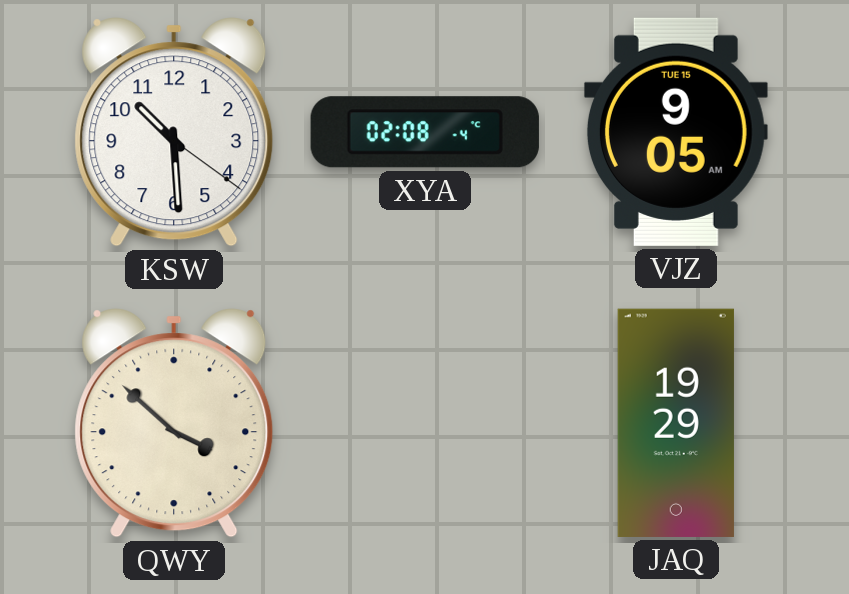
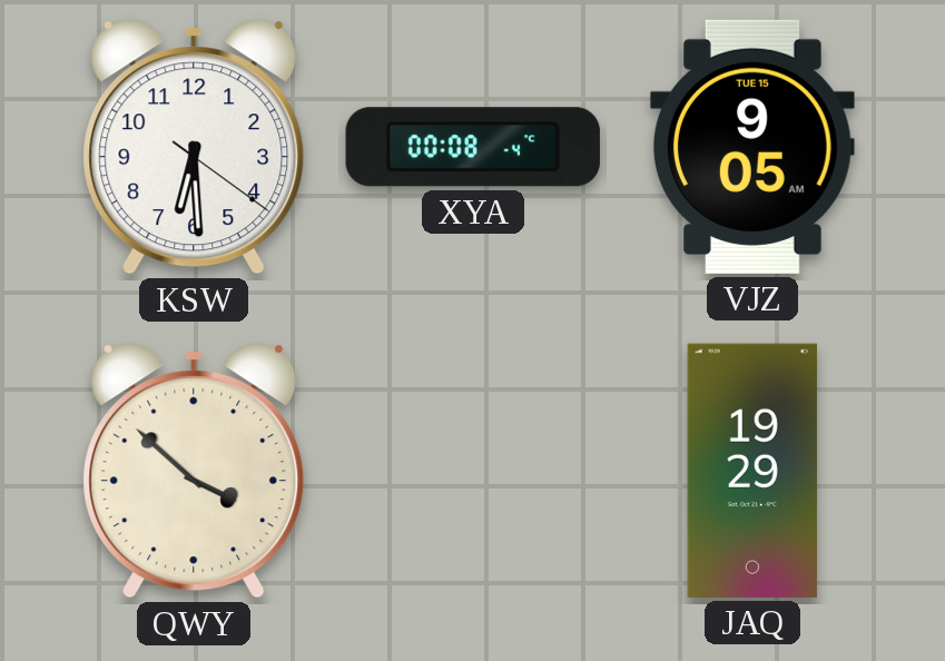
KSW: 10:29 -> 6:29
XYA: 02:08 -> 00:08
